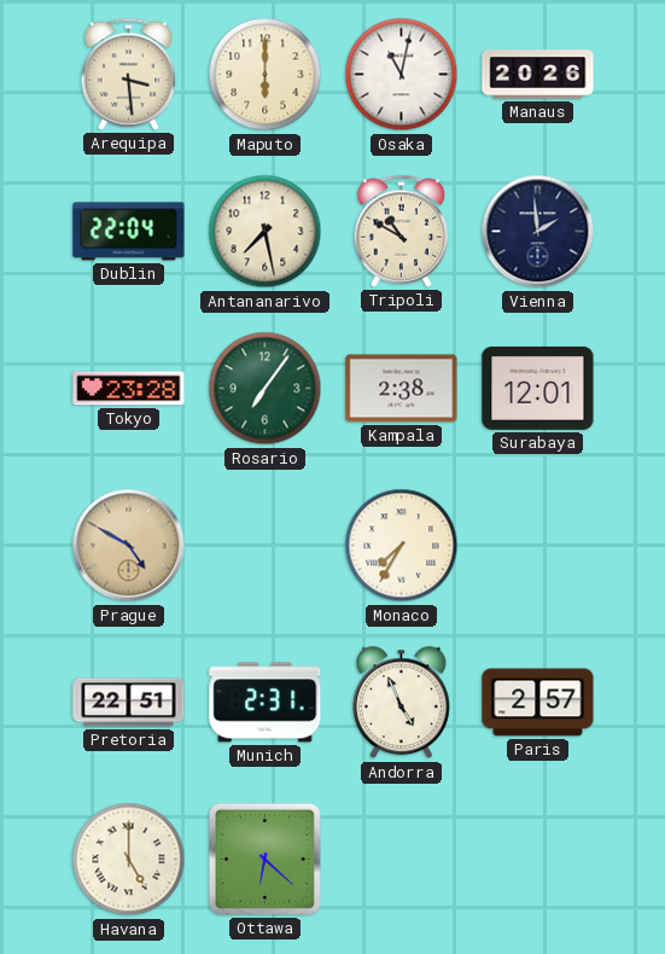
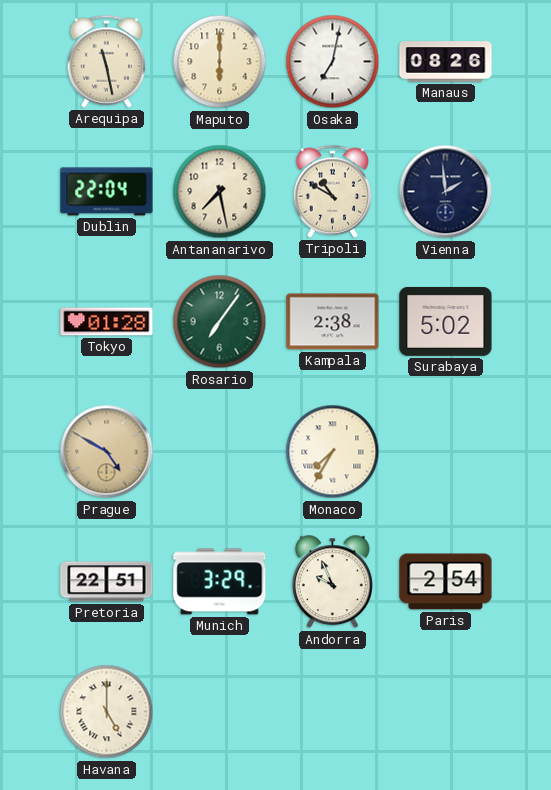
Arequipa: 3:29 -> 11:28
Osaka: 11:02 -> 7:02
Manaus: 20:26 -> 08:26
Tokyo: 23:28 -> 01:28
Surabaya: 12:01 -> 5:02
Munich: 2:31 -> 3:29
Andorra: 4:56 -> 9:56
Paris: 2:57 -> 2:54
Ottawa: 6:22 -> none
